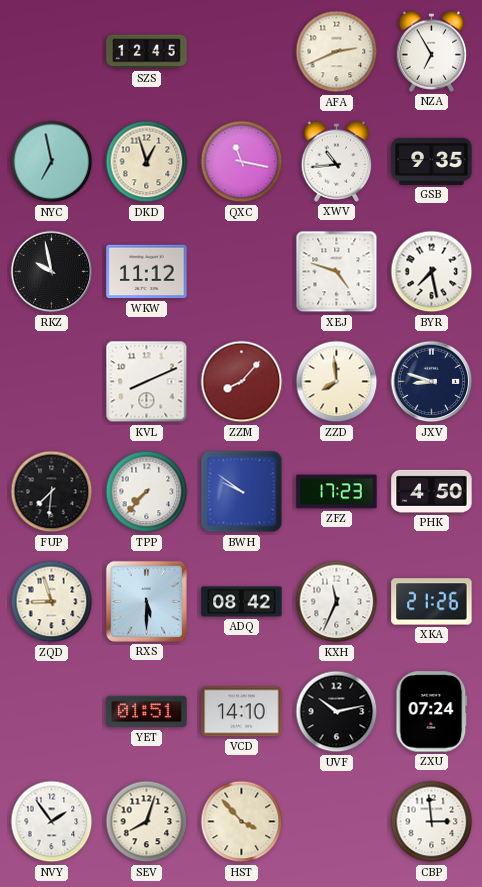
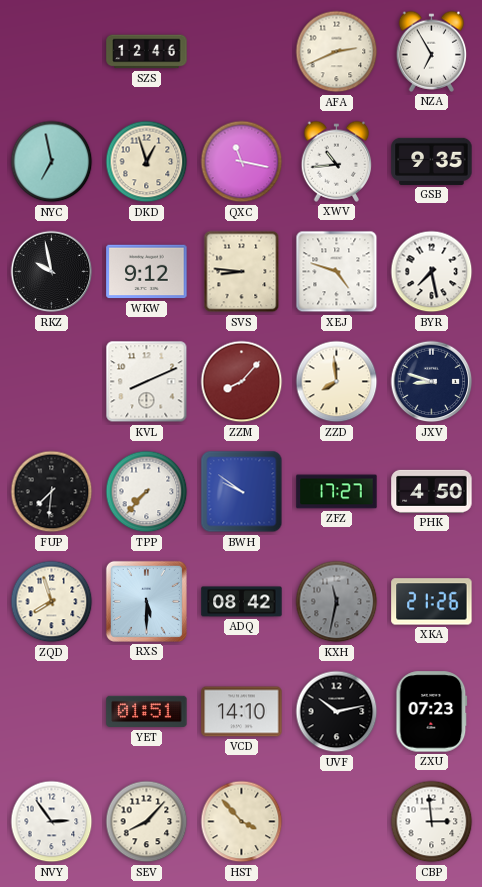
SZS: 12:45 -> 12:46
WKW: 11:12 -> 9:12
SVS: none -> 8:46
ZFZ: 17:23 -> 17:27
ZQD: 8:57 -> 7:57
KXH: 11:34 -> 11:32
KXH dial: white -> grey
ZXU: 07:24 -> 07:23
NVY: 1:54 -> 2:54
SEV: 8:03 -> 8:07
